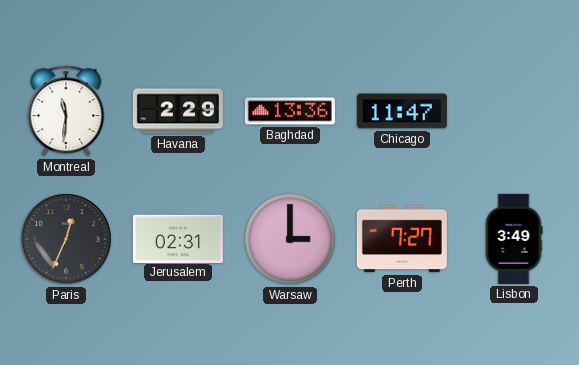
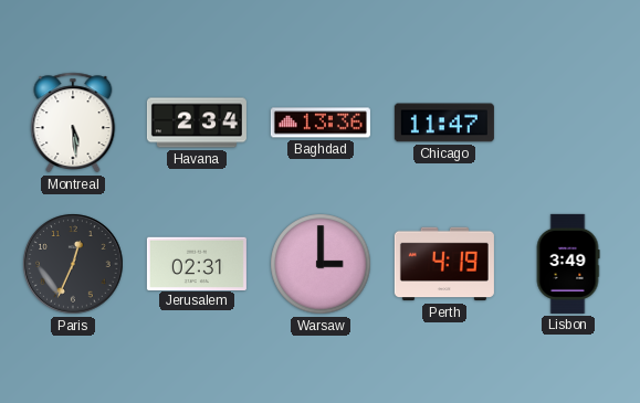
Montreal: 11:31 -> 5:29
Havana: 2:29 -> 2:34
Perth: 7:27 -> 4:19
